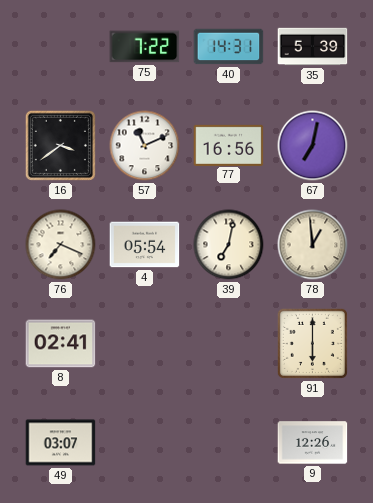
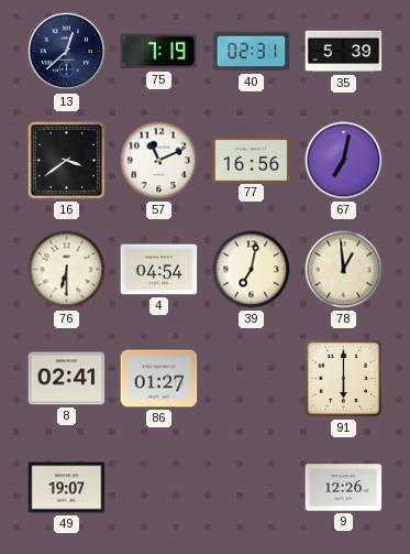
13: none -> 12:38
75: 7:22 -> 7:19
40: 14:31 -> 02:31
76: 7:19 -> 6:30
4: 05:54 -> 04:54
86: none -> 01:27
49: 03:07 -> 19:07
